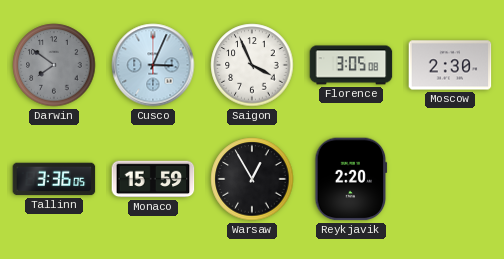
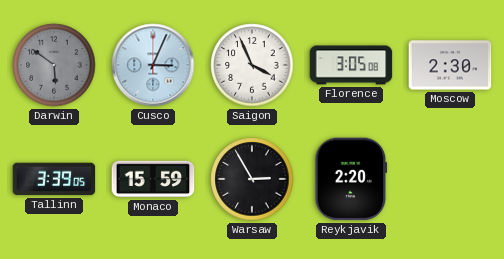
Darwin: 7:51 -> 5:51
Tallinn: 3:36 -> 3:39
Warsaw: 12:55 -> 2:55
